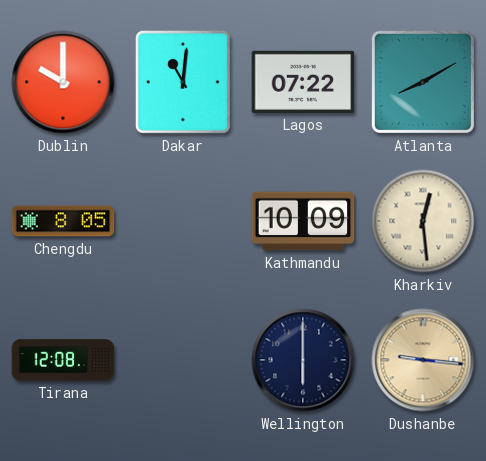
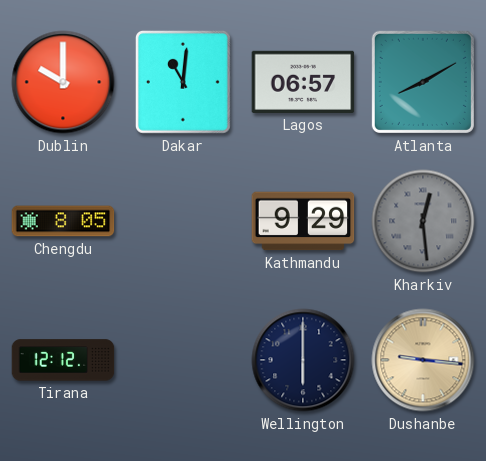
Lagos: 07:22 -> 06:57
Kathmandu: 10:09 -> 9:29
Kharkiv dial: cream -> grey
Tirana: 12:08 -> 12:12
